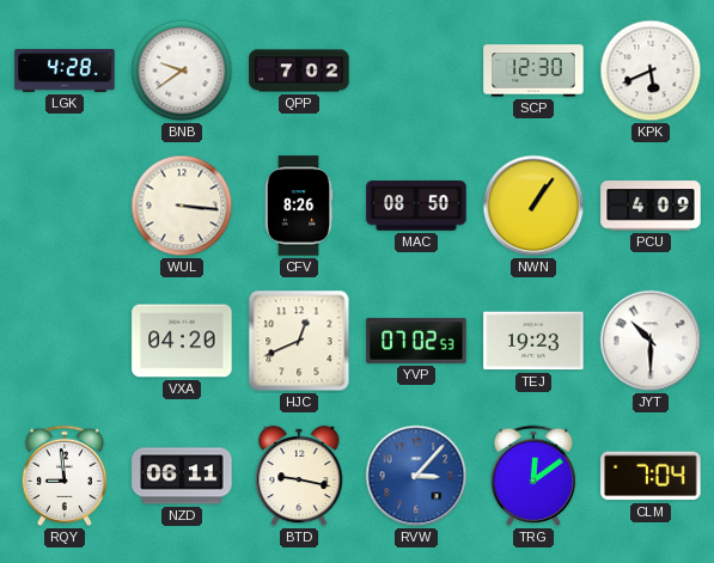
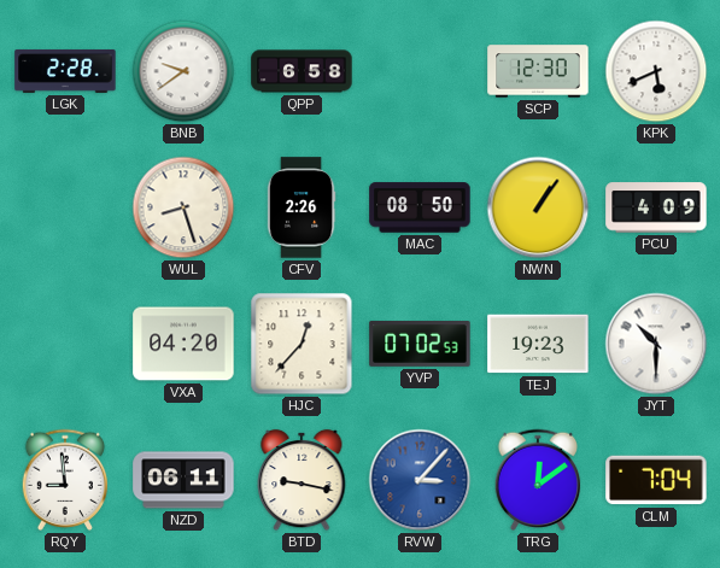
LGK: 4:28 -> 2:28
QPP: 7:02 -> 6:58
WUL: 3:16 -> 8:27
CFV: 8:26 -> 2:26
HJC: 12:41 -> 12:37
